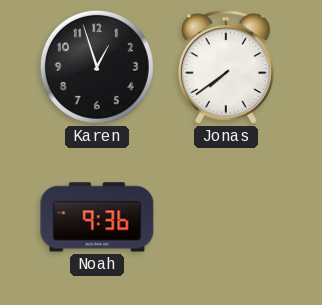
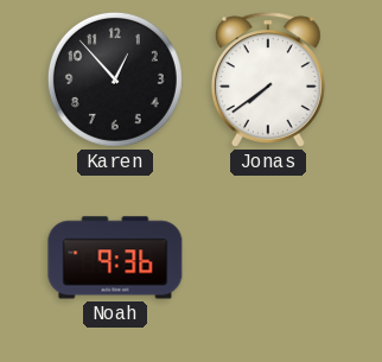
Karen: 12:57 -> 12:53
